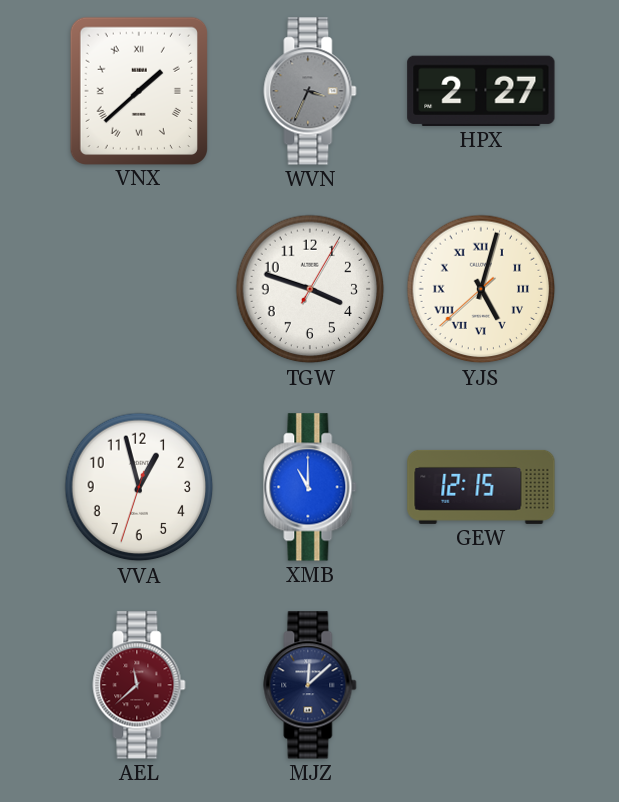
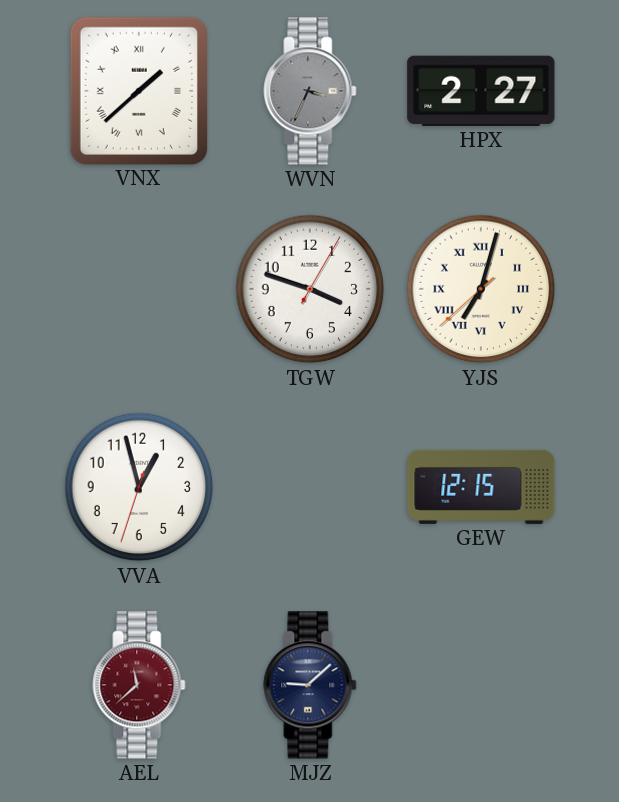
YJS: 5:02 -> 7:02
XMB: 11:00 -> none
MJZ: 12:08 -> 9:08
